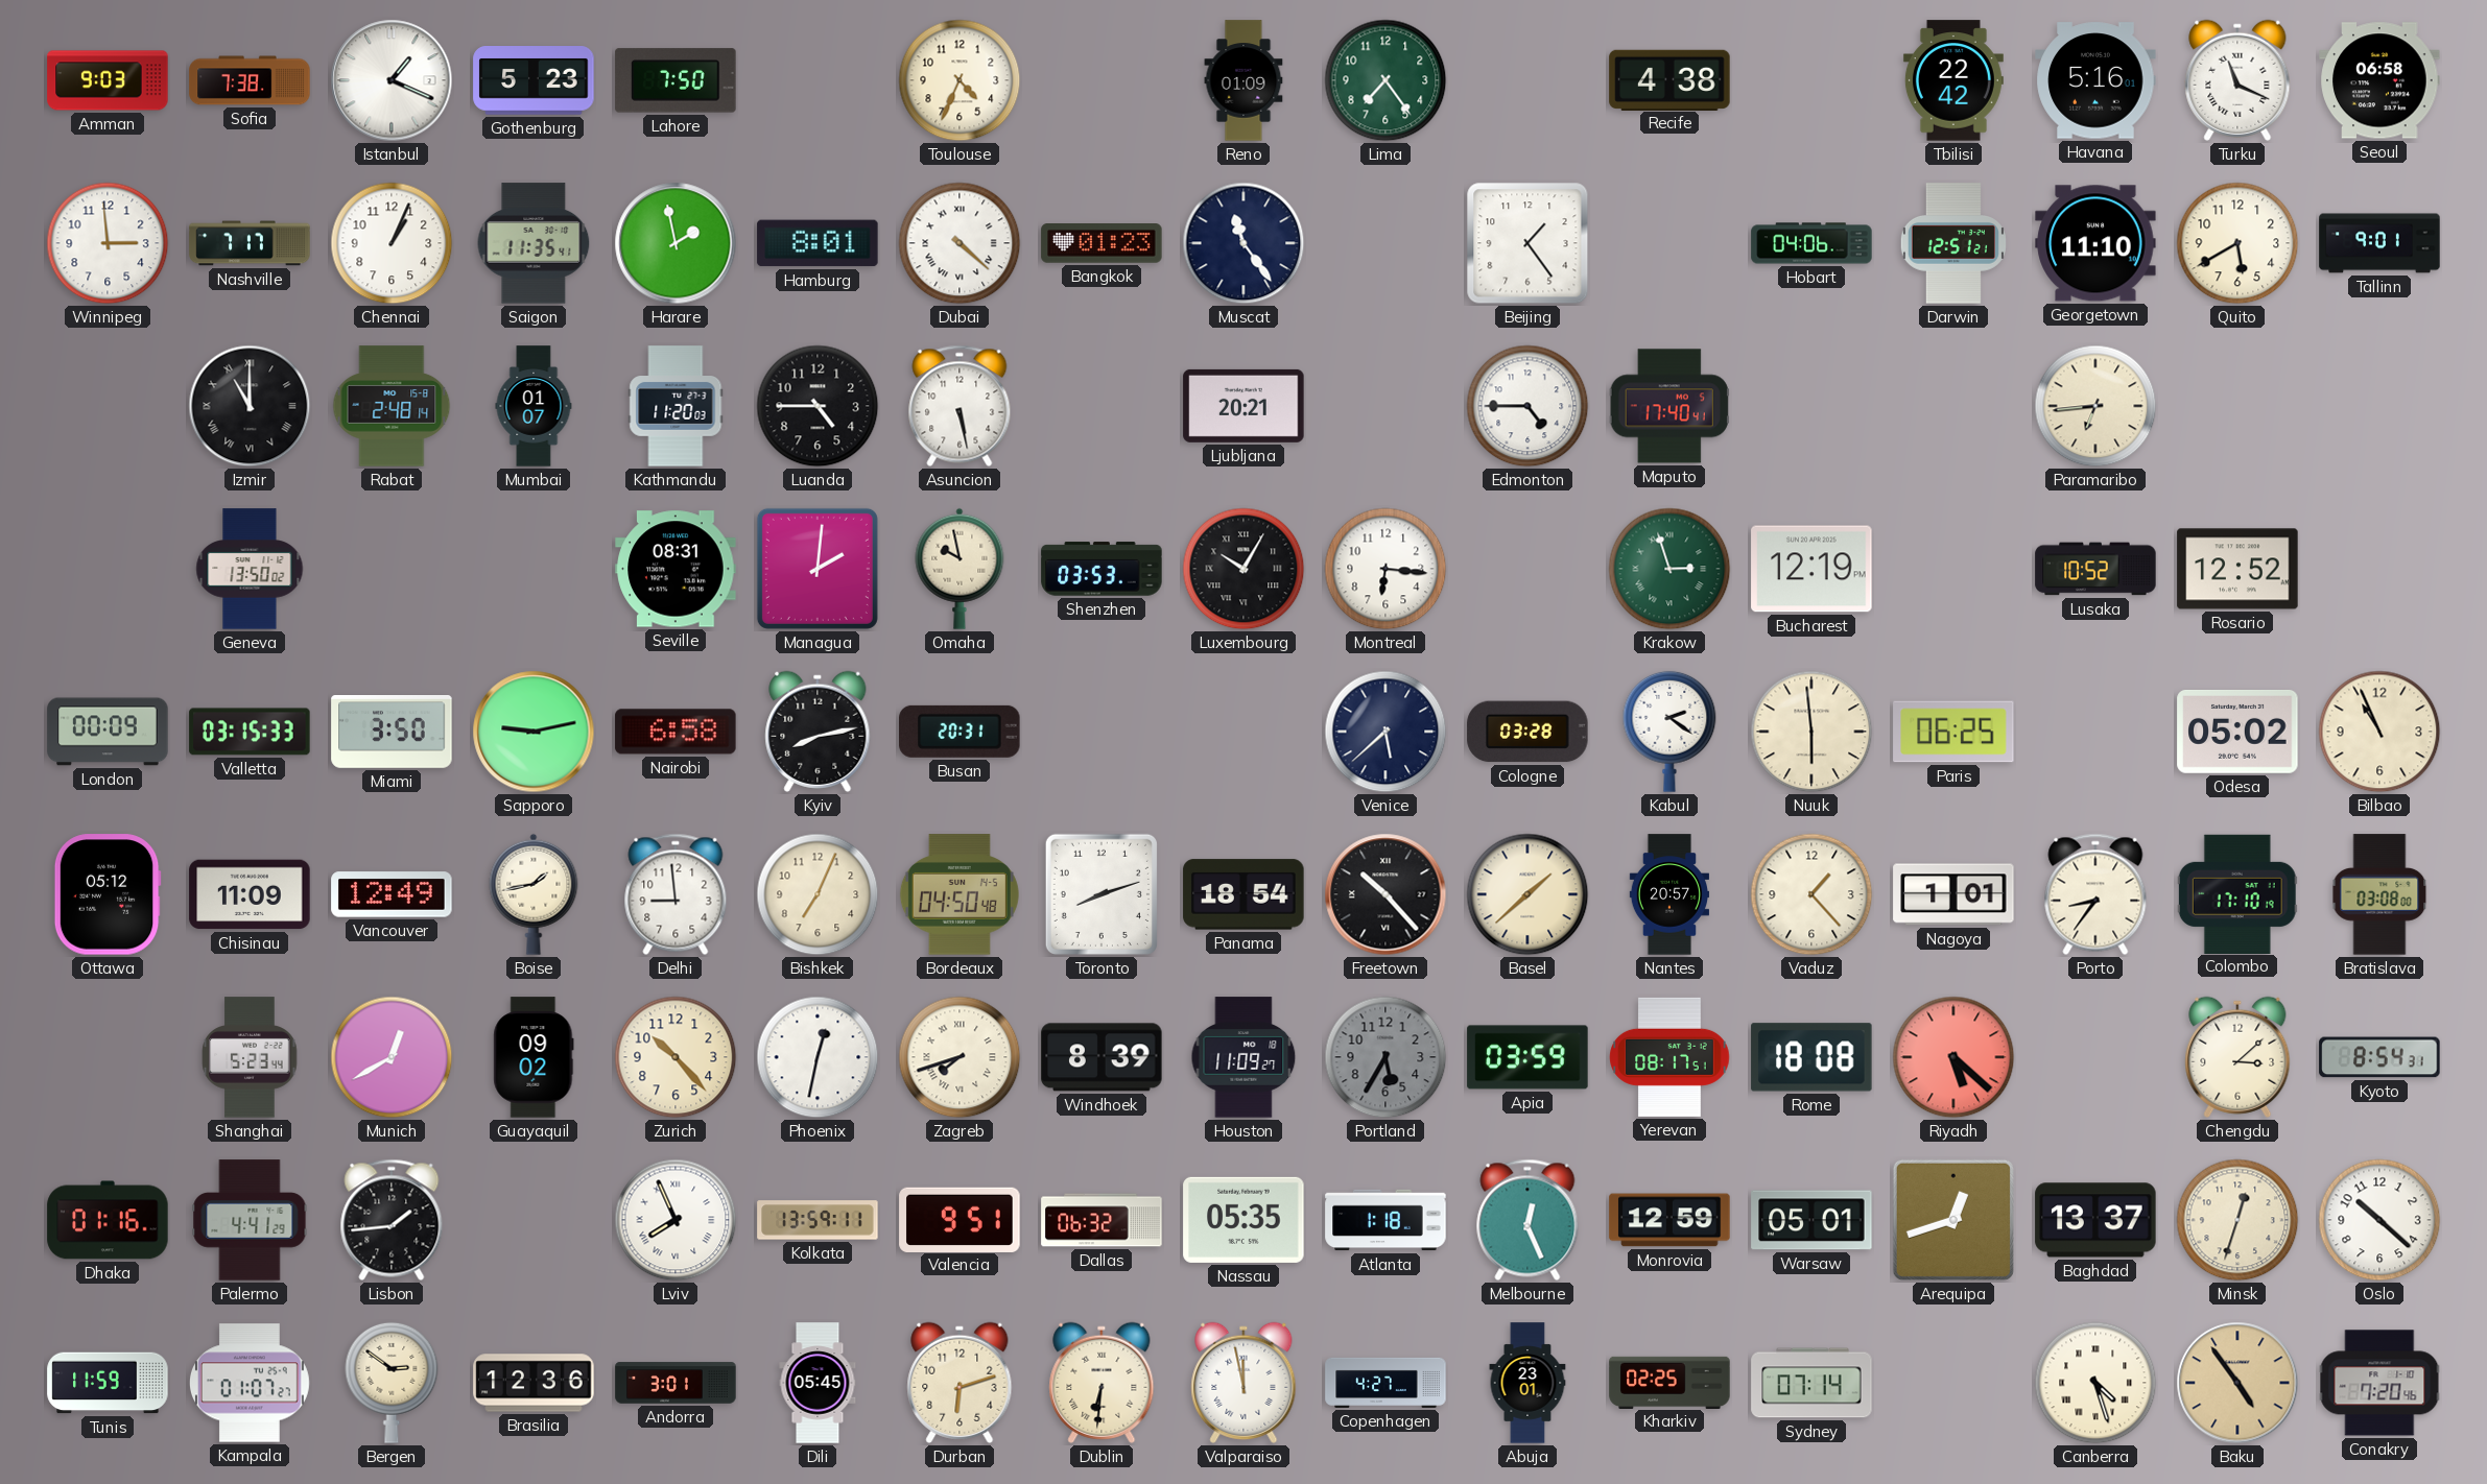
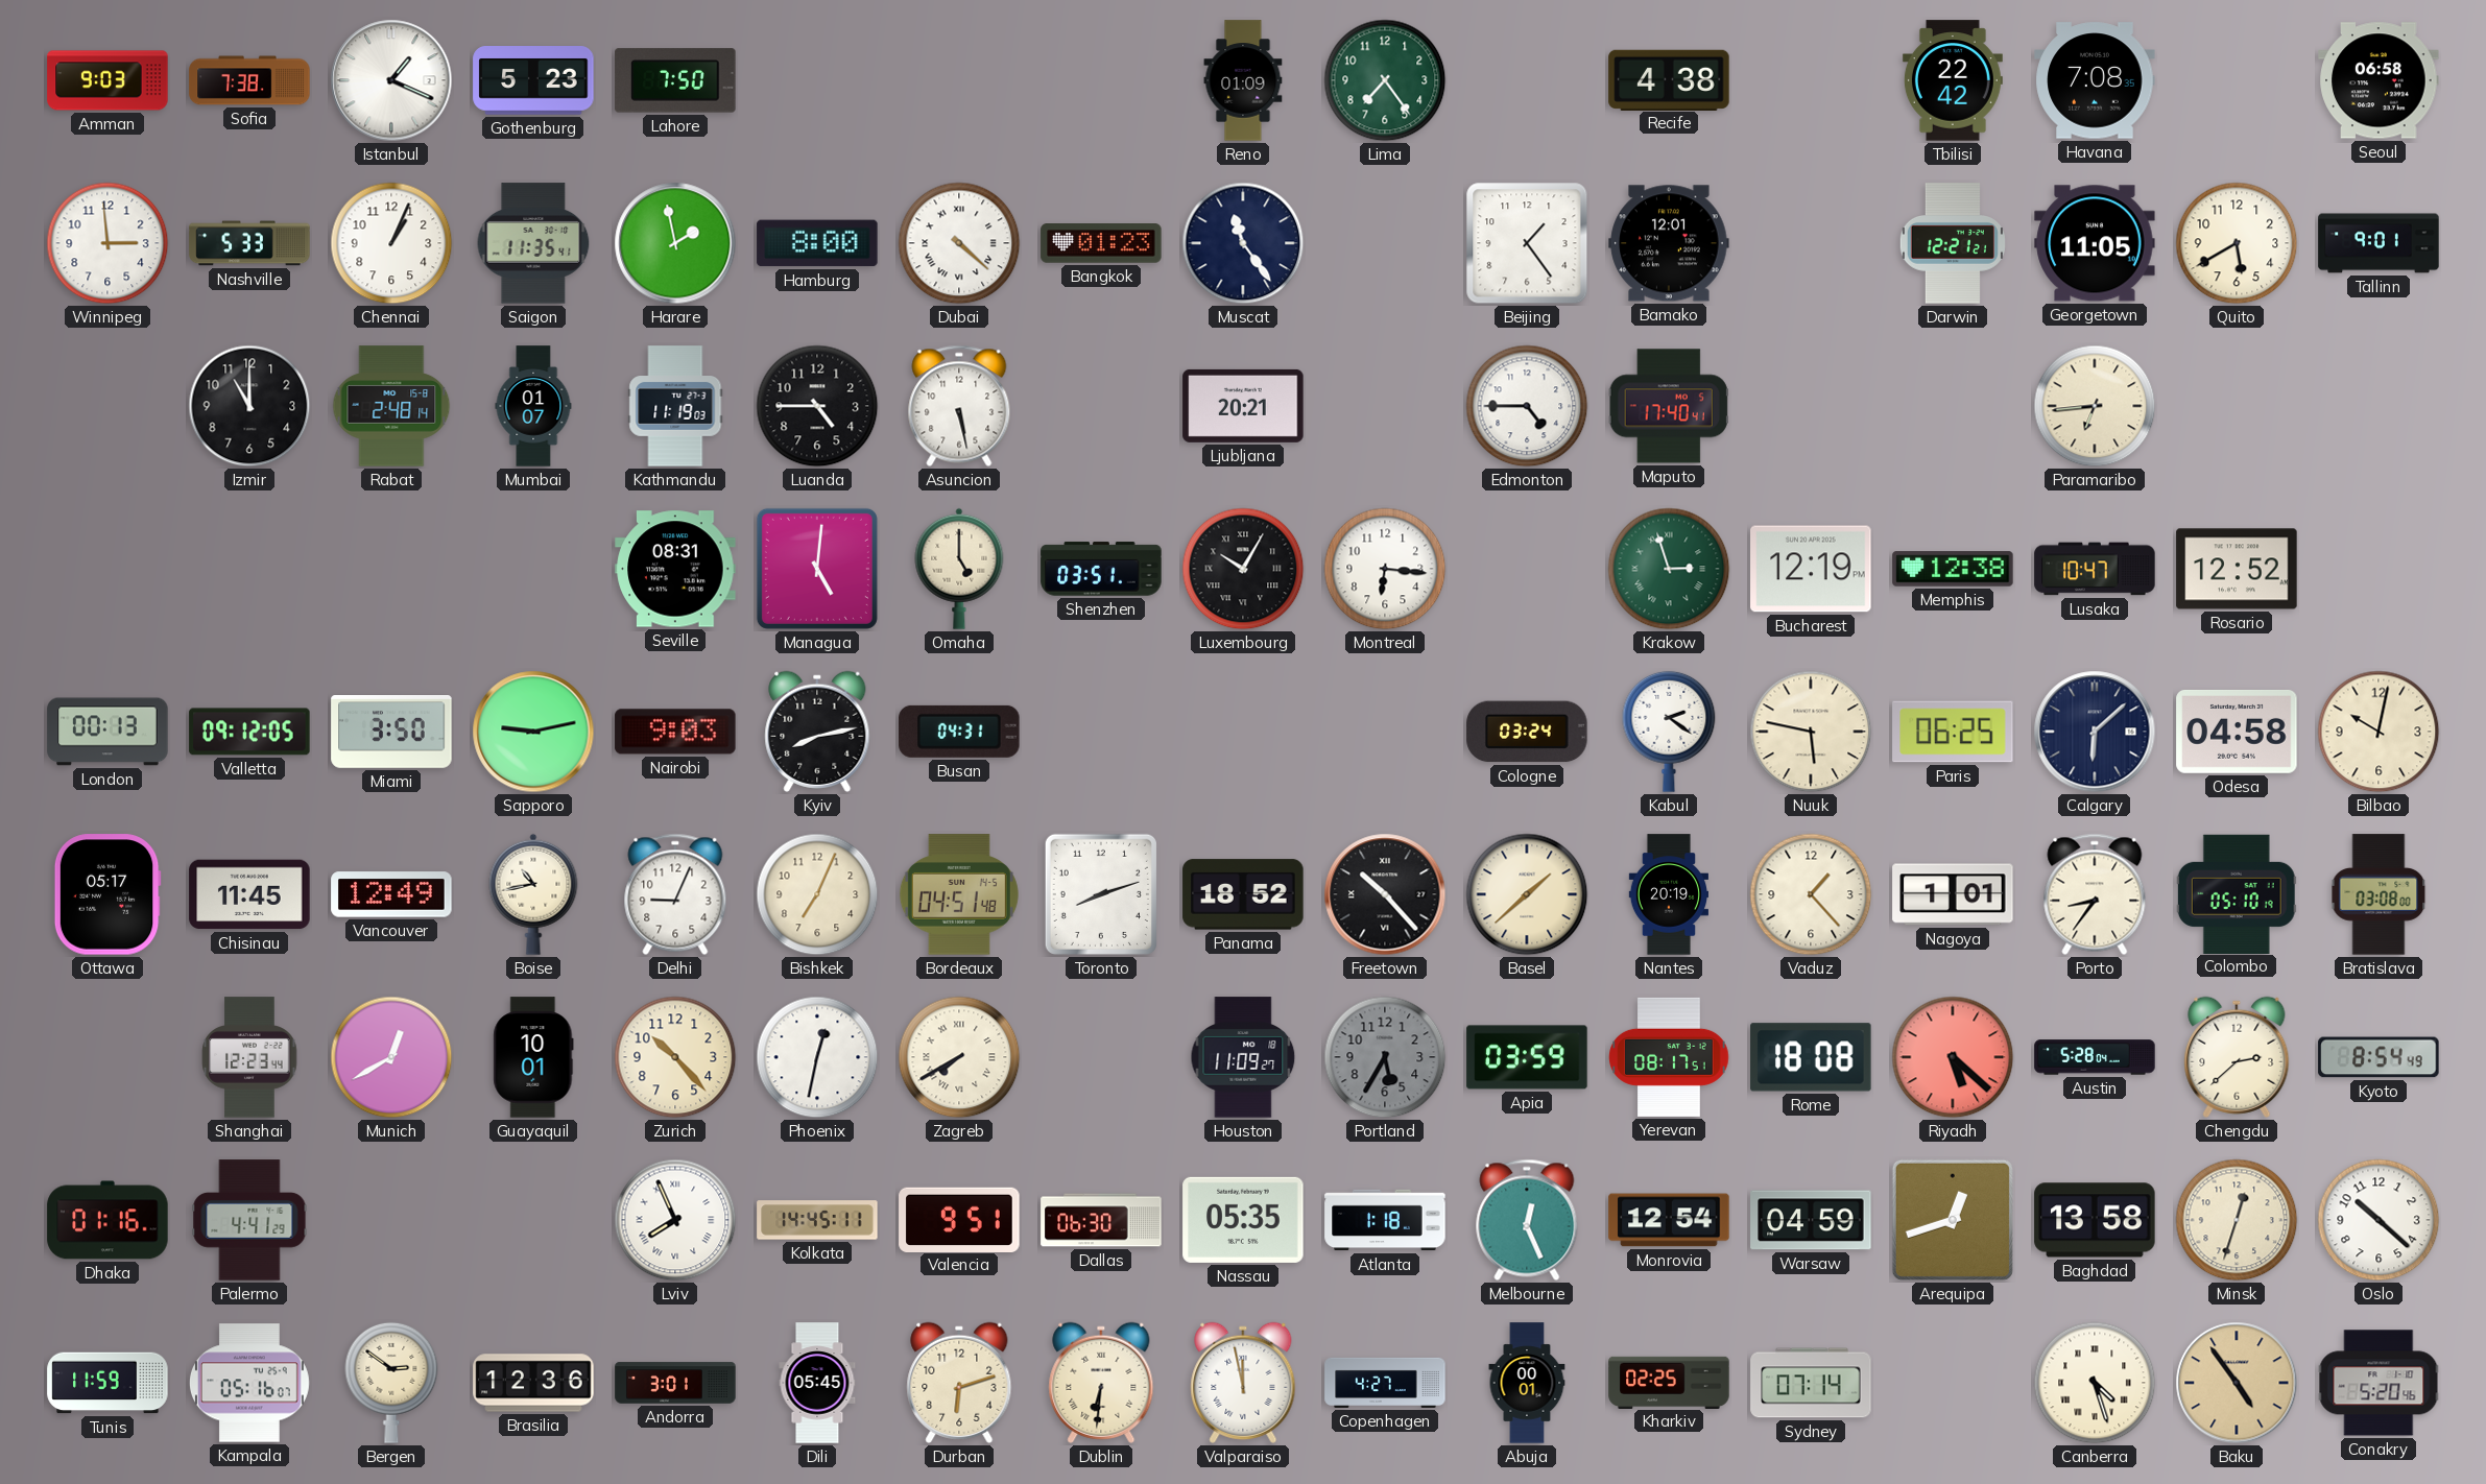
Toulouse: 4:34 -> none
Havana: 5:16 -> 7:08
Turku: 11:19 -> none
Nashville: 7:17 -> 5:33
Hamburg: 8:01 -> 8:00
Bamako: none -> 12:01
Hobart: 04:06 -> none
Darwin: 12:51 -> 12:21
Georgetown: 11:10 -> 11:05
Izmir numerals: Roman -> Arabic
Kathmandu: 11:20 -> 11:19
Geneva: 13:50 -> none
Managua: 2:01 -> 5:01
Omaha: 9:58 -> 5:00
Shenzhen: 03:53 -> 03:51
Memphis: none -> 12:38
Lusaka: 10:52 -> 10:47
London: 00:09 -> 00:13
Valletta: 03:15 -> 09:12
Nairobi: 6:58 -> 9:03
Busan: 20:31 -> 04:31
Venice: 5:38 -> none
Cologne: 03:28 -> 03:24
Nuuk: 5:59 -> 5:47
Calgary: none -> 6:08
Odesa: 05:02 -> 04:58
Bilbao: 10:56 -> 10:02
Ottawa: 05:12 -> 05:17
Chisinau: 11:09 -> 11:45
Boise: 1:43 -> 10:43
Delhi: 8:59 -> 9:04
Bordeaux: 04:50 -> 04:51
Panama: 18:54 -> 18:52
Nantes: 20:57 -> 20:19
Colombo: 17:10 -> 05:10
Shanghai: 5:23 -> 12:23
Guayaquil: 09:02 -> 10:01
Zagreb: 7:42 -> 7:40
Windhoek: 8:39 -> none
Austin: none -> 5:28
Chengdu: 3:08 -> 2:38
Kyoto: 8:54:31 -> 8:54:49
Lisbon: 1:44 -> none
Kolkata: 13:59 -> 14:45
Dallas: 06:32 -> 06:30
Monrovia: 12:59 -> 12:54
Warsaw: 05:01 -> 04:59
Baghdad: 13:37 -> 13:58
Kampala: 01:07 -> 05:16
Abuja: 23:01 -> 00:01
Conakry: 7:20 -> 5:20
